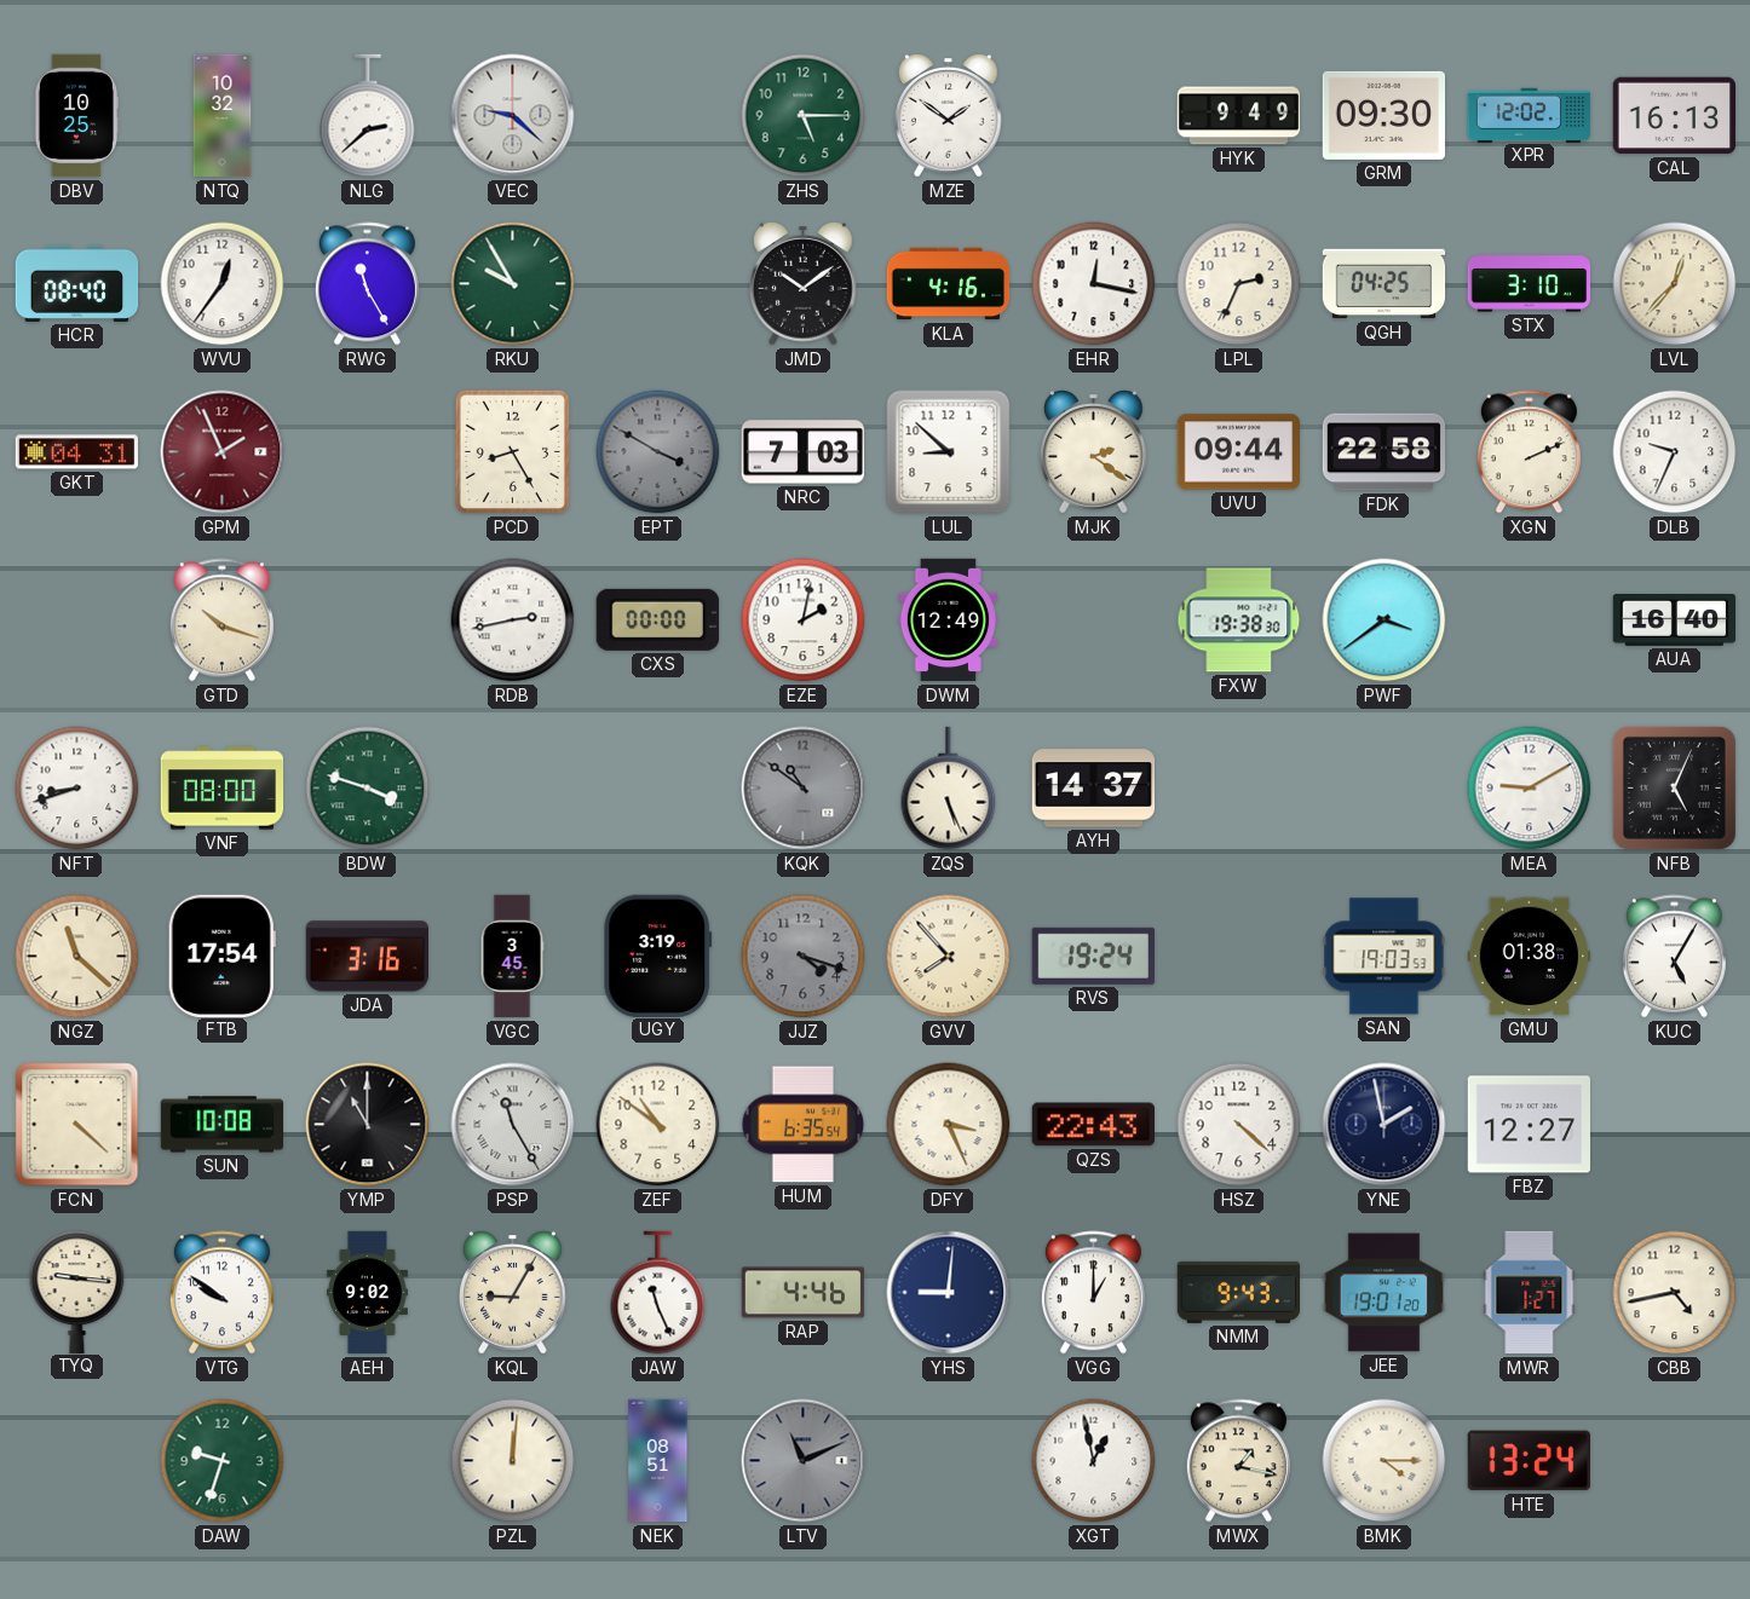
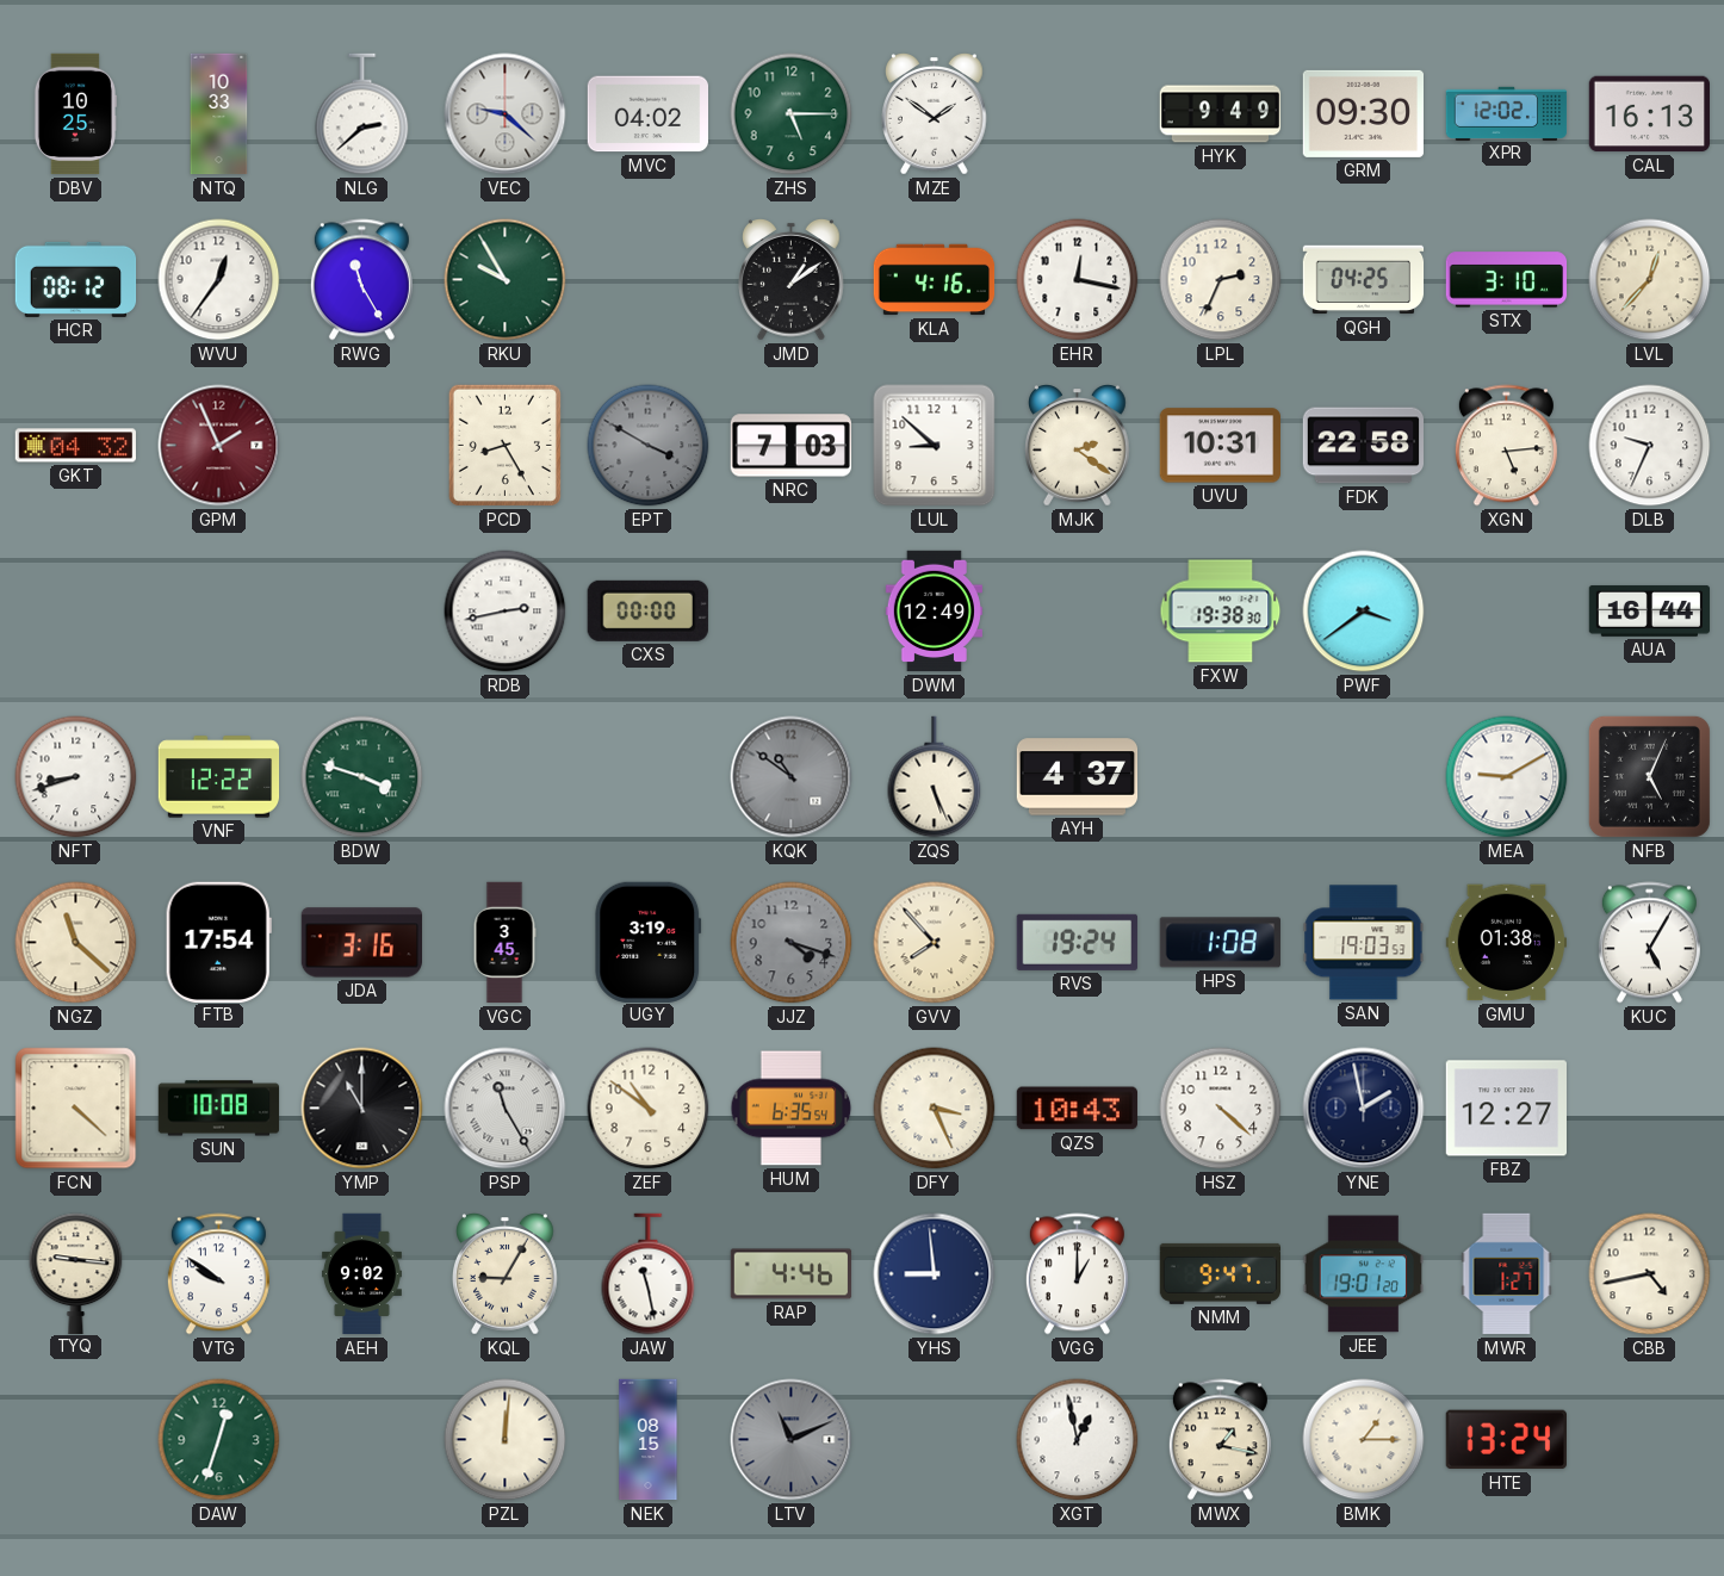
NTQ: 10:32 -> 10:33
MVC: none -> 04:02
HCR: 08:40 -> 08:12
JMD: 10:09 -> 1:09
GKT: 04:31 -> 04:32
UVU: 09:44 -> 10:31
XGN: 2:11 -> 5:14
GTD: 10:18 -> none
EZE: 2:02 -> none
AUA: 16:40 -> 16:44
VNF: 08:00 -> 12:22
AYH: 14:37 -> 4:37
HPS: none -> 1:08
QZS: 22:43 -> 10:43
JAW: 11:26 -> 11:28
YHS: 9:01 -> 8:59
NMM: 9:43 -> 9:47
DAW: 9:33 -> 12:33
NEK: 08:51 -> 08:15
BMK: 4:15 -> 1:15
